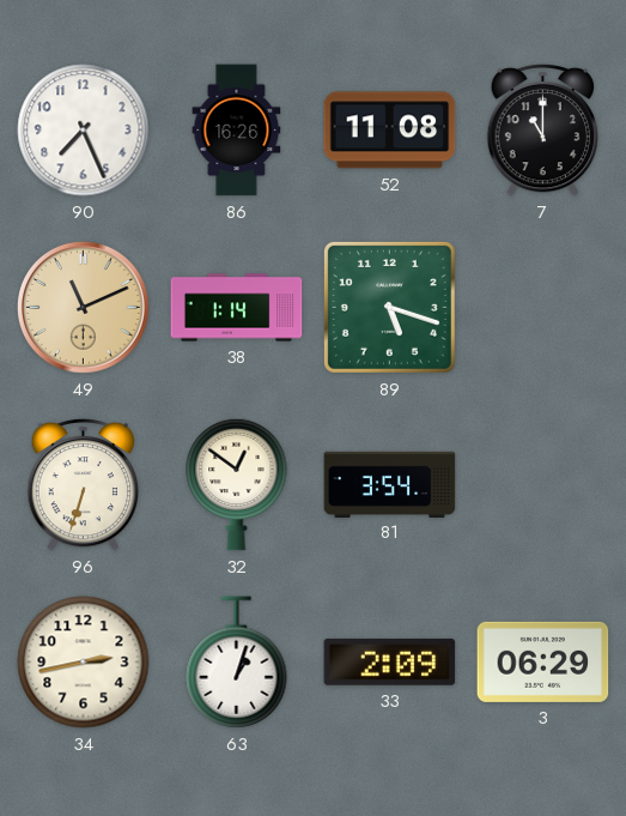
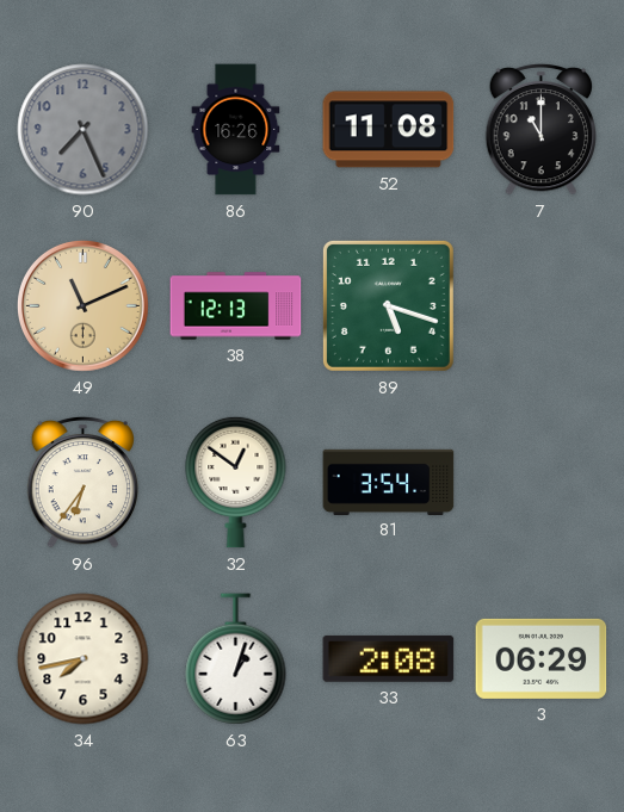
90 dial: white -> grey
38: 1:14 -> 12:13
96: 6:33 -> 6:36
34: 2:43 -> 7:43
33: 2:09 -> 2:08
